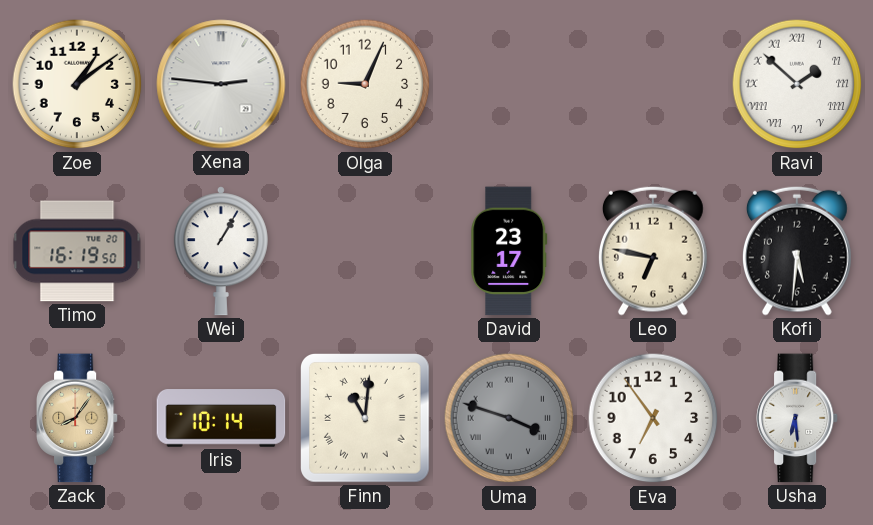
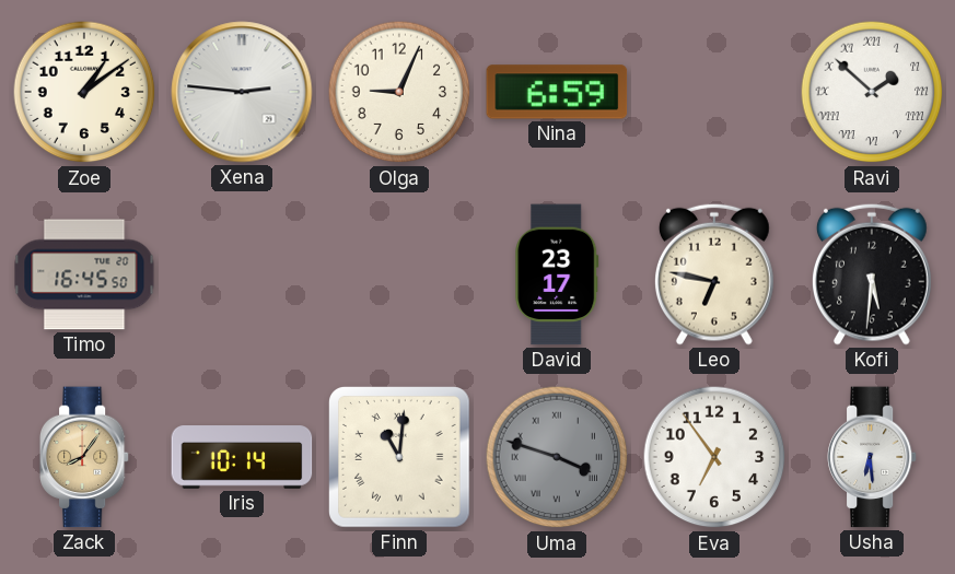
Nina: none -> 6:59
Timo: 16:19 -> 16:45
Wei: 1:05 -> none
